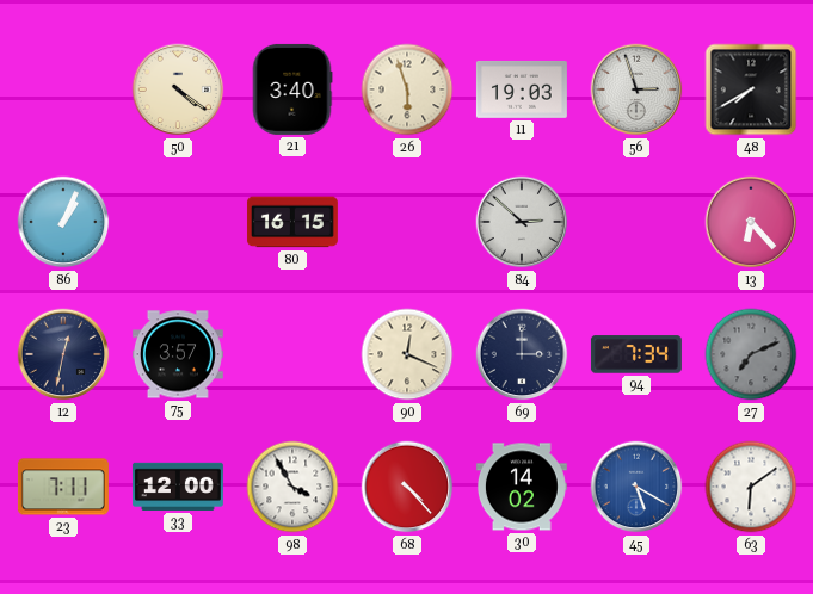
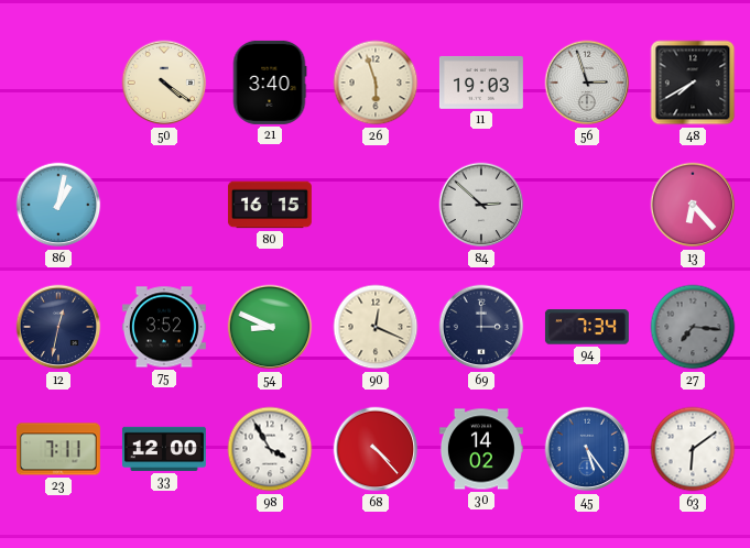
86: 1:04 -> 1:02
75: 3:57 -> 3:52
54: none -> 8:49
27: 7:11 -> 7:16
45: 5:20 -> 5:24
